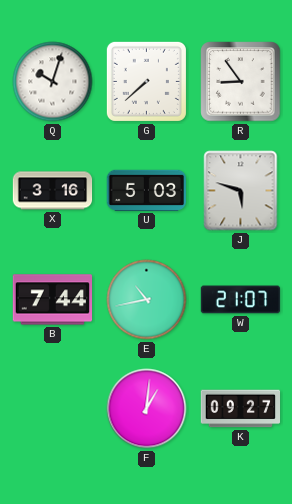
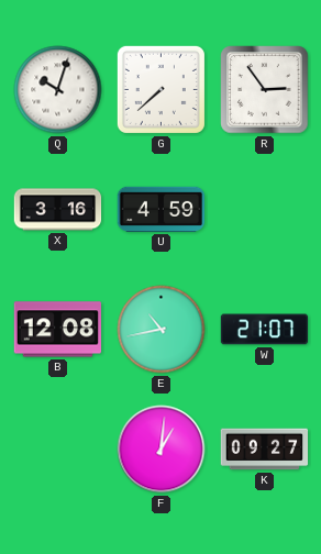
R: 8:54 -> 2:54
U: 5:03 -> 4:59
J: 5:48 -> none
B: 7:44 -> 12:08
